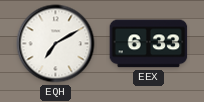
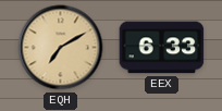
EQH dial: white -> champagne
